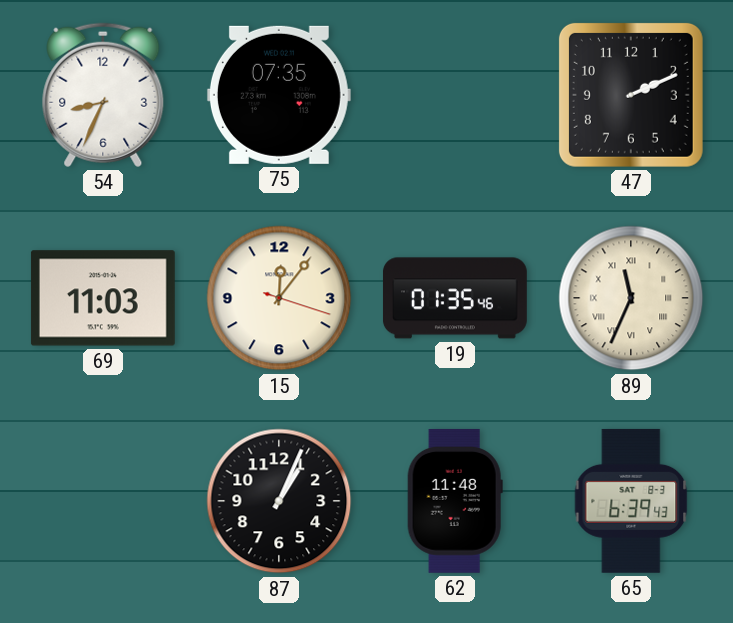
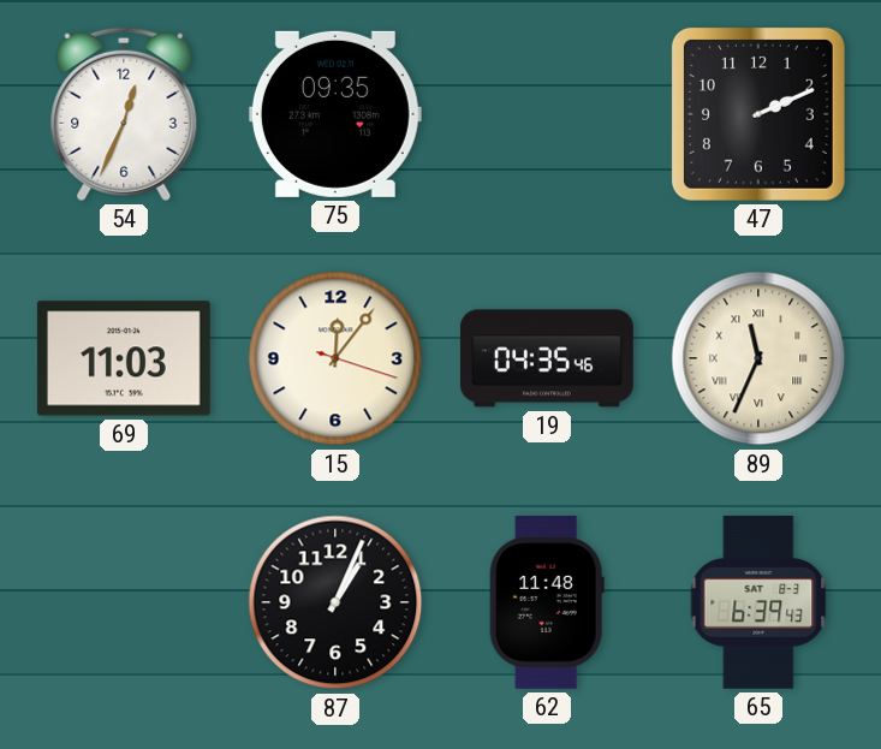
54: 8:34 -> 12:34
75: 07:35 -> 09:35
19: 01:35 -> 04:35
